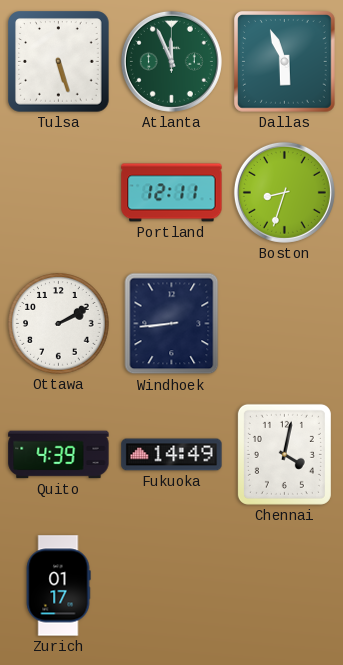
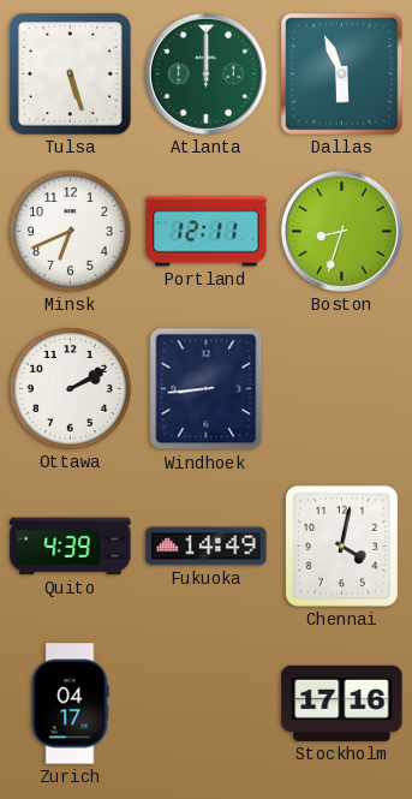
Atlanta: 11:56 -> 12:00
Minsk: none -> 6:41
Zurich: 01:17 -> 04:17
Stockholm: none -> 17:16
